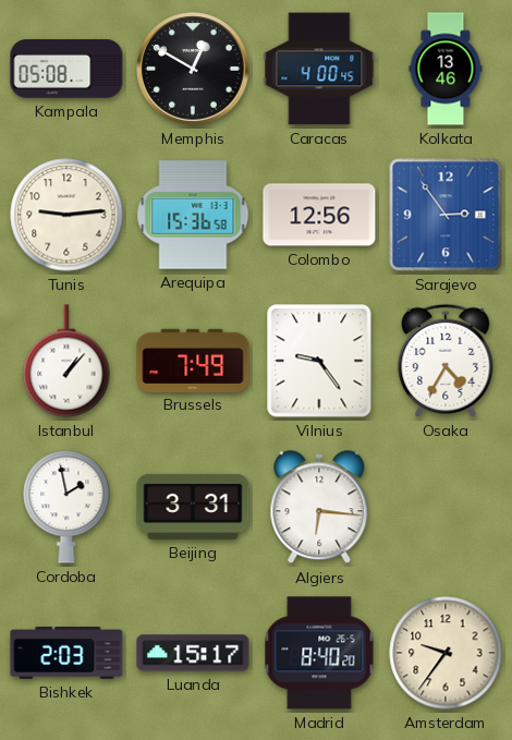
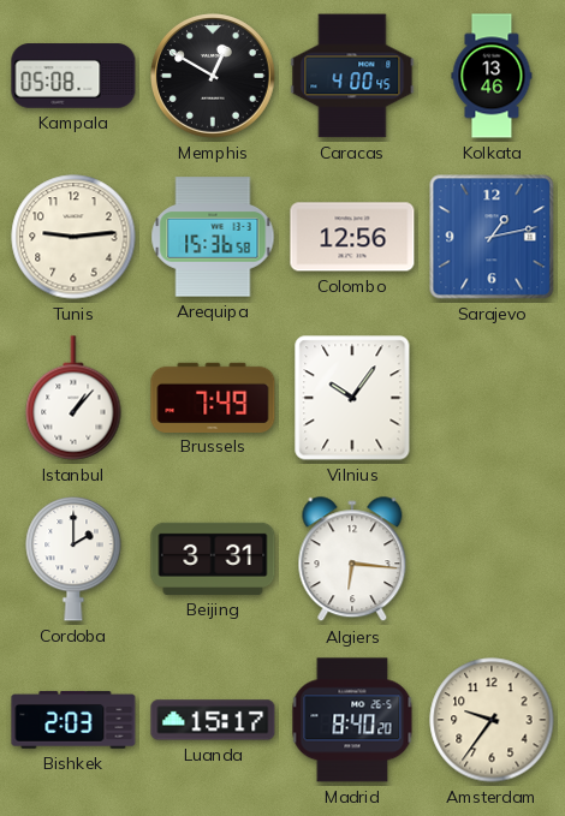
Sarajevo: 2:54 -> 1:13
Vilnius: 9:24 -> 10:06
Osaka: 4:35 -> none
Cordoba: 1:58 -> 2:00
